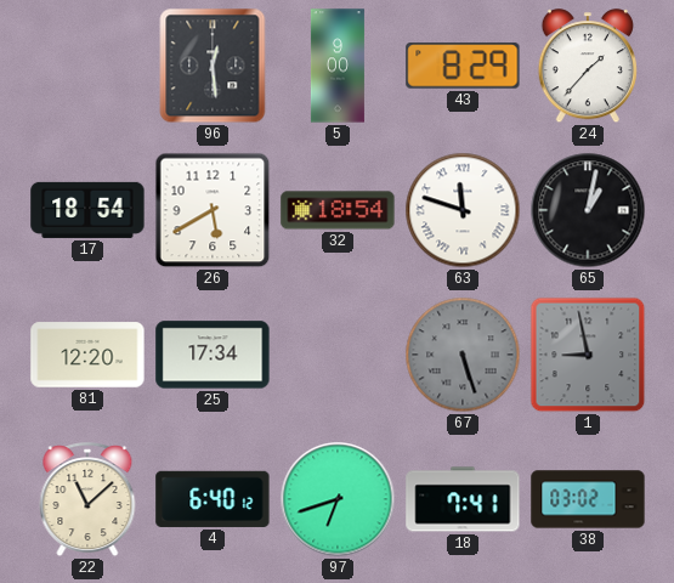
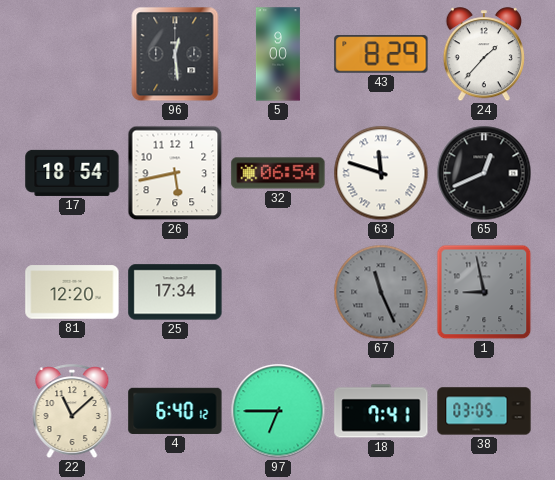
26: 5:40 -> 5:43
32: 18:54 -> 06:54
65: 1:02 -> 12:41
67: 5:27 -> 11:26
97: 6:42 -> 6:45
38: 03:02 -> 03:05
